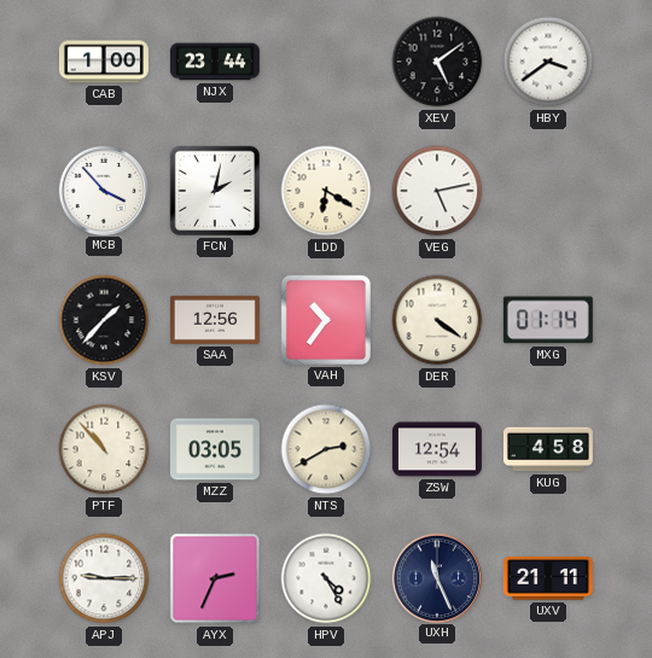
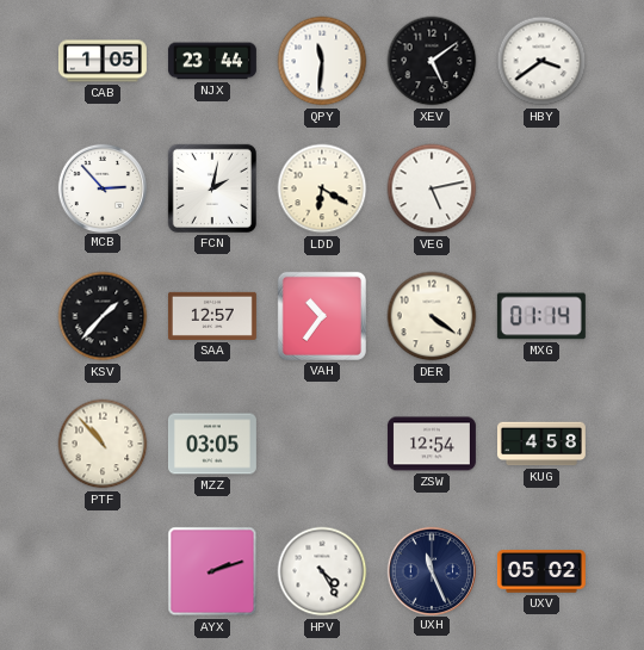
CAB: 1:00 -> 1:05
QPY: none -> 11:31
MCB: 3:53 -> 2:53
SAA: 12:56 -> 12:57
NTS: 2:40 -> none
APJ: 9:15 -> none
AYX: 2:34 -> 2:12
UXV: 21:11 -> 05:02
